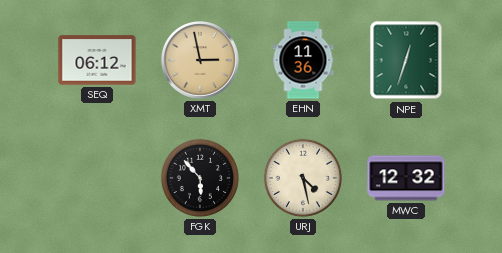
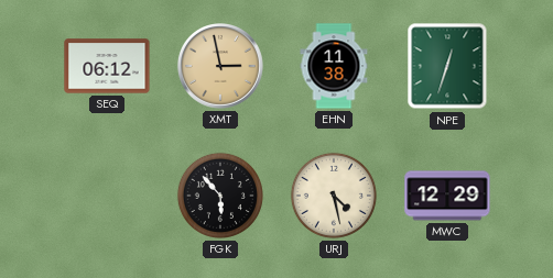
EHN: 11:36 -> 11:38
MWC: 12:32 -> 12:29
